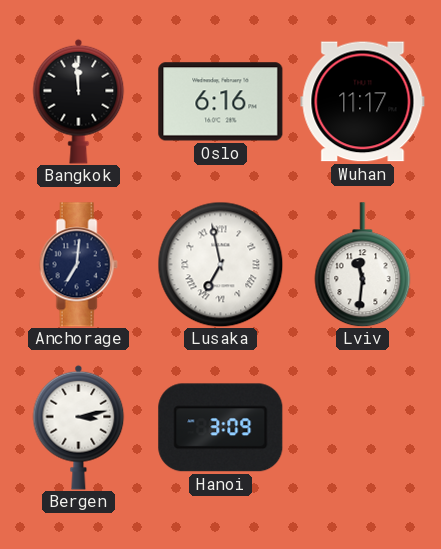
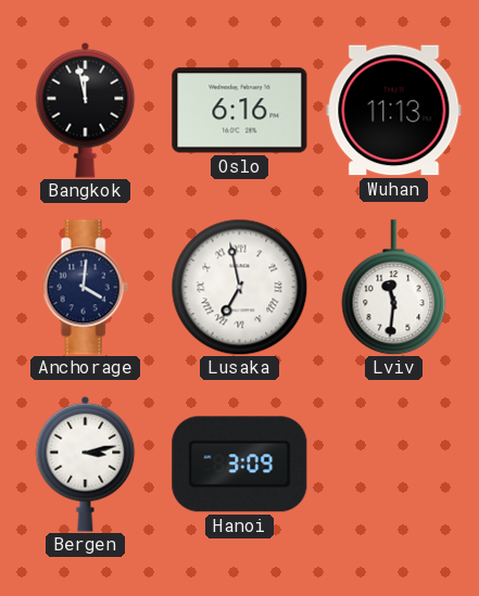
Bangkok: 11:59 -> 11:58
Wuhan: 11:17 -> 11:13
Anchorage: 7:01 -> 4:01
